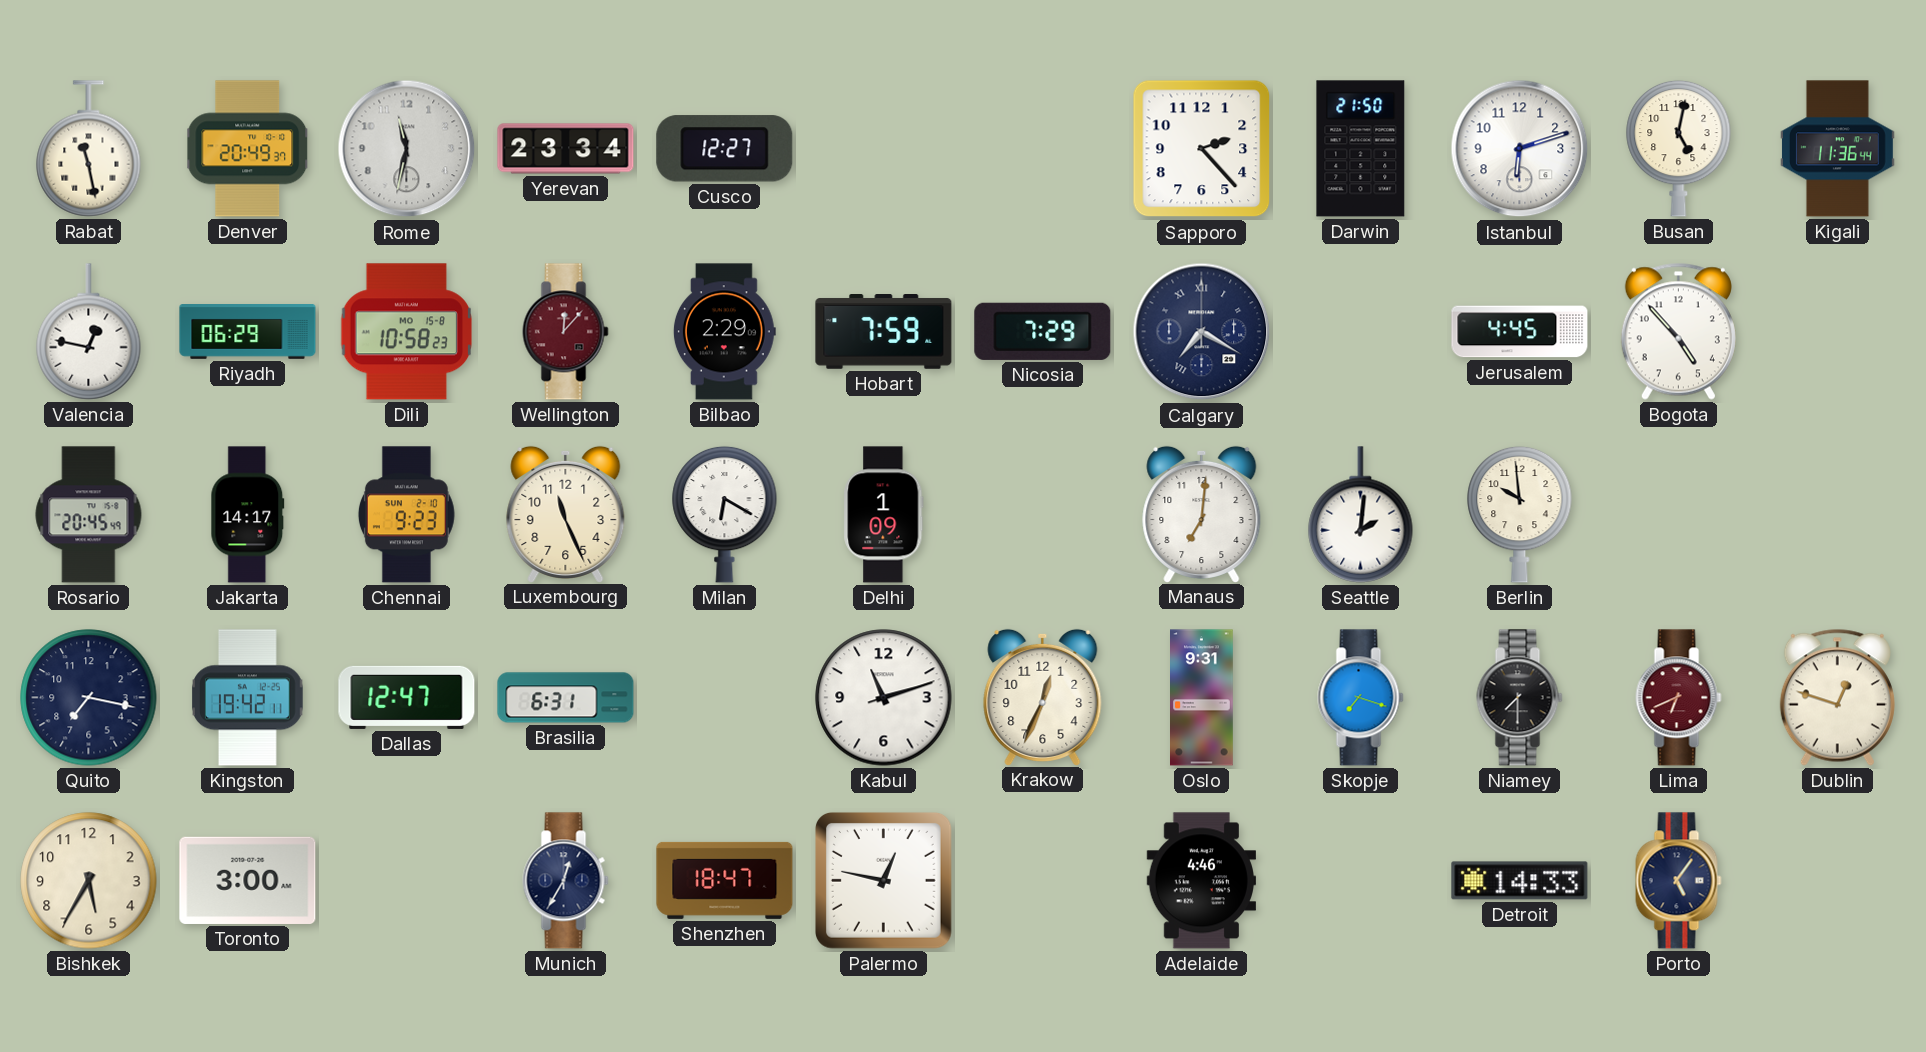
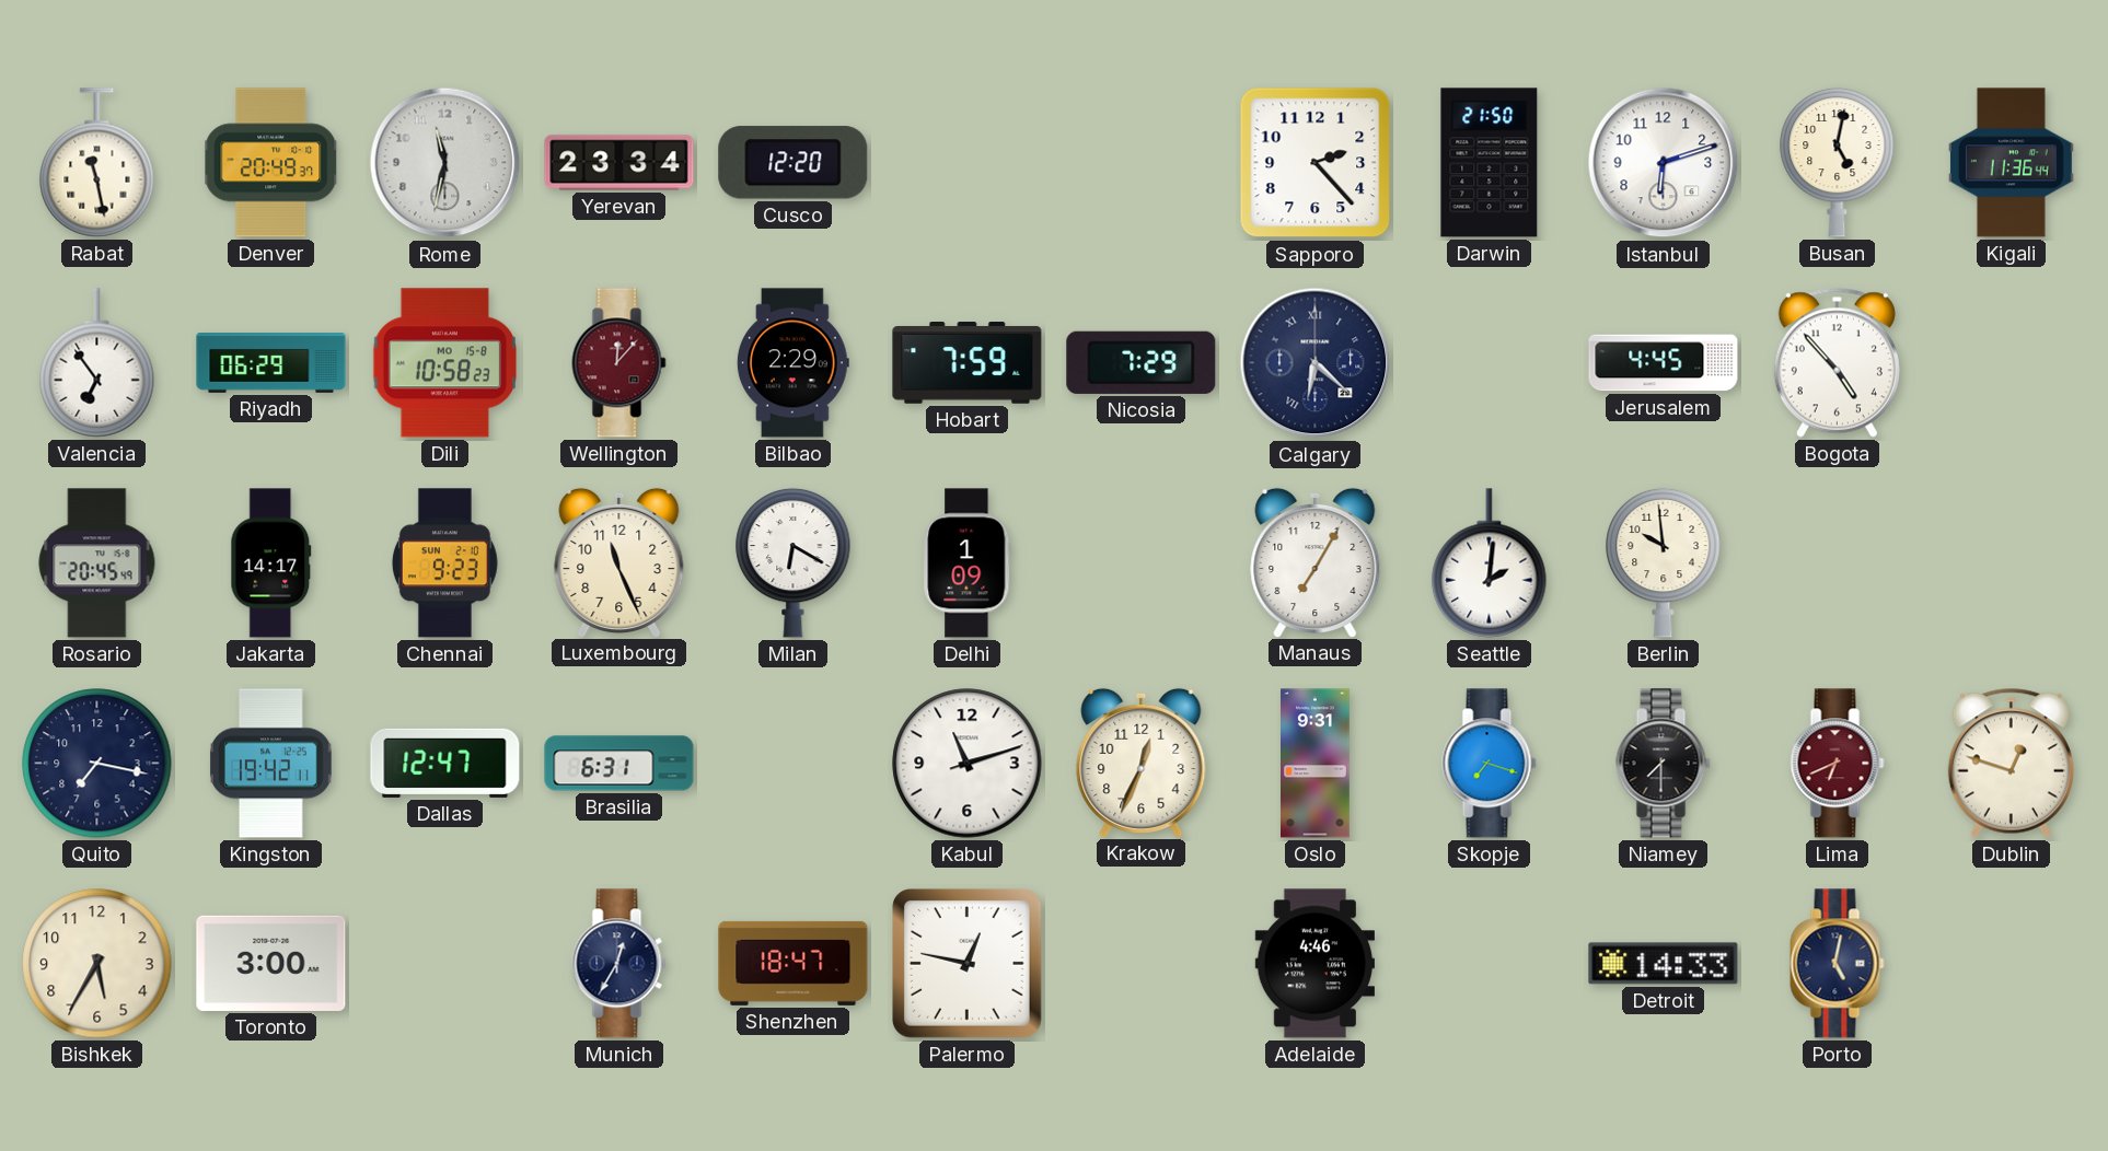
Cusco: 12:27 -> 12:20
Valencia: 12:47 -> 6:54
Calgary: 7:20 -> 6:22
Manaus: 7:01 -> 7:05
Porto: 5:06 -> 5:02
